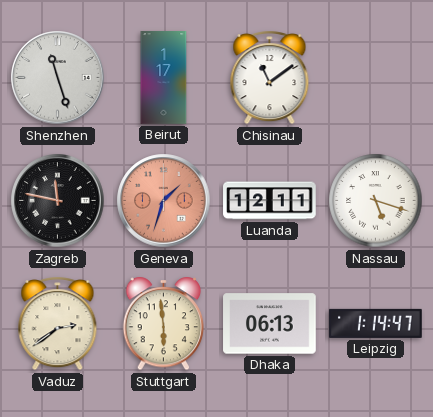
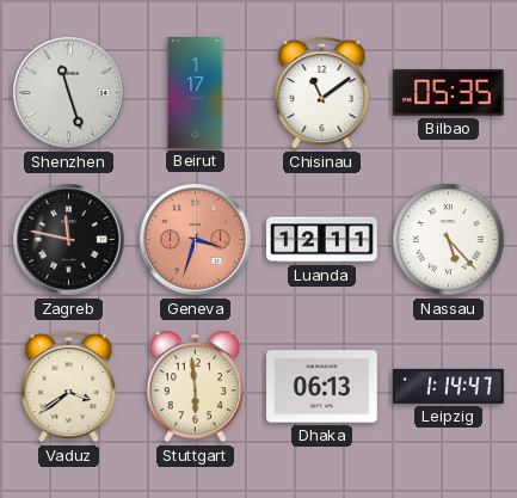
Bilbao: none -> 05:35
Geneva: 1:33 -> 3:33
Nassau: 5:18 -> 5:23
Vaduz: 2:39 -> 3:39
